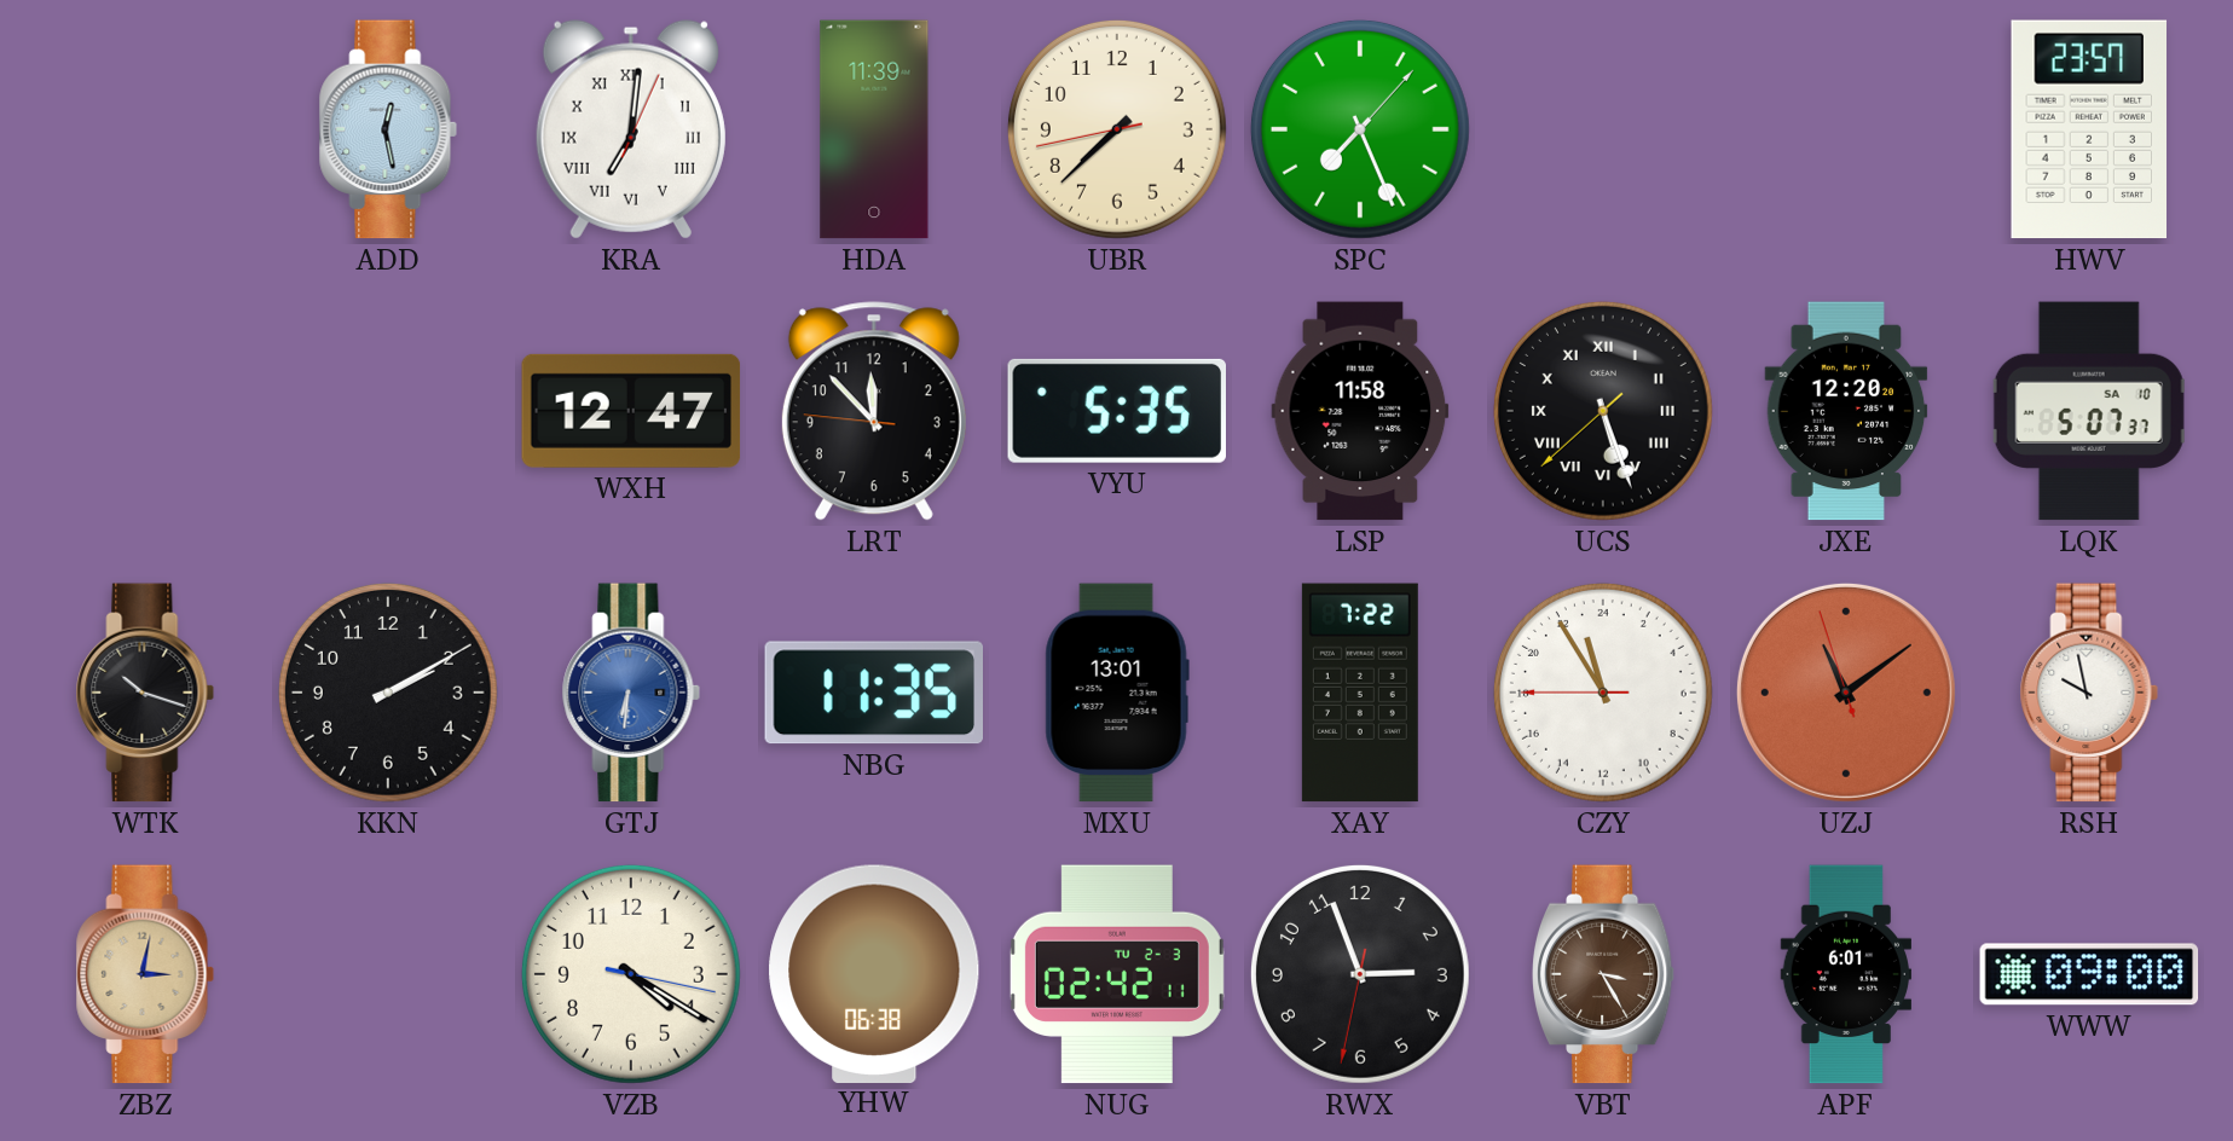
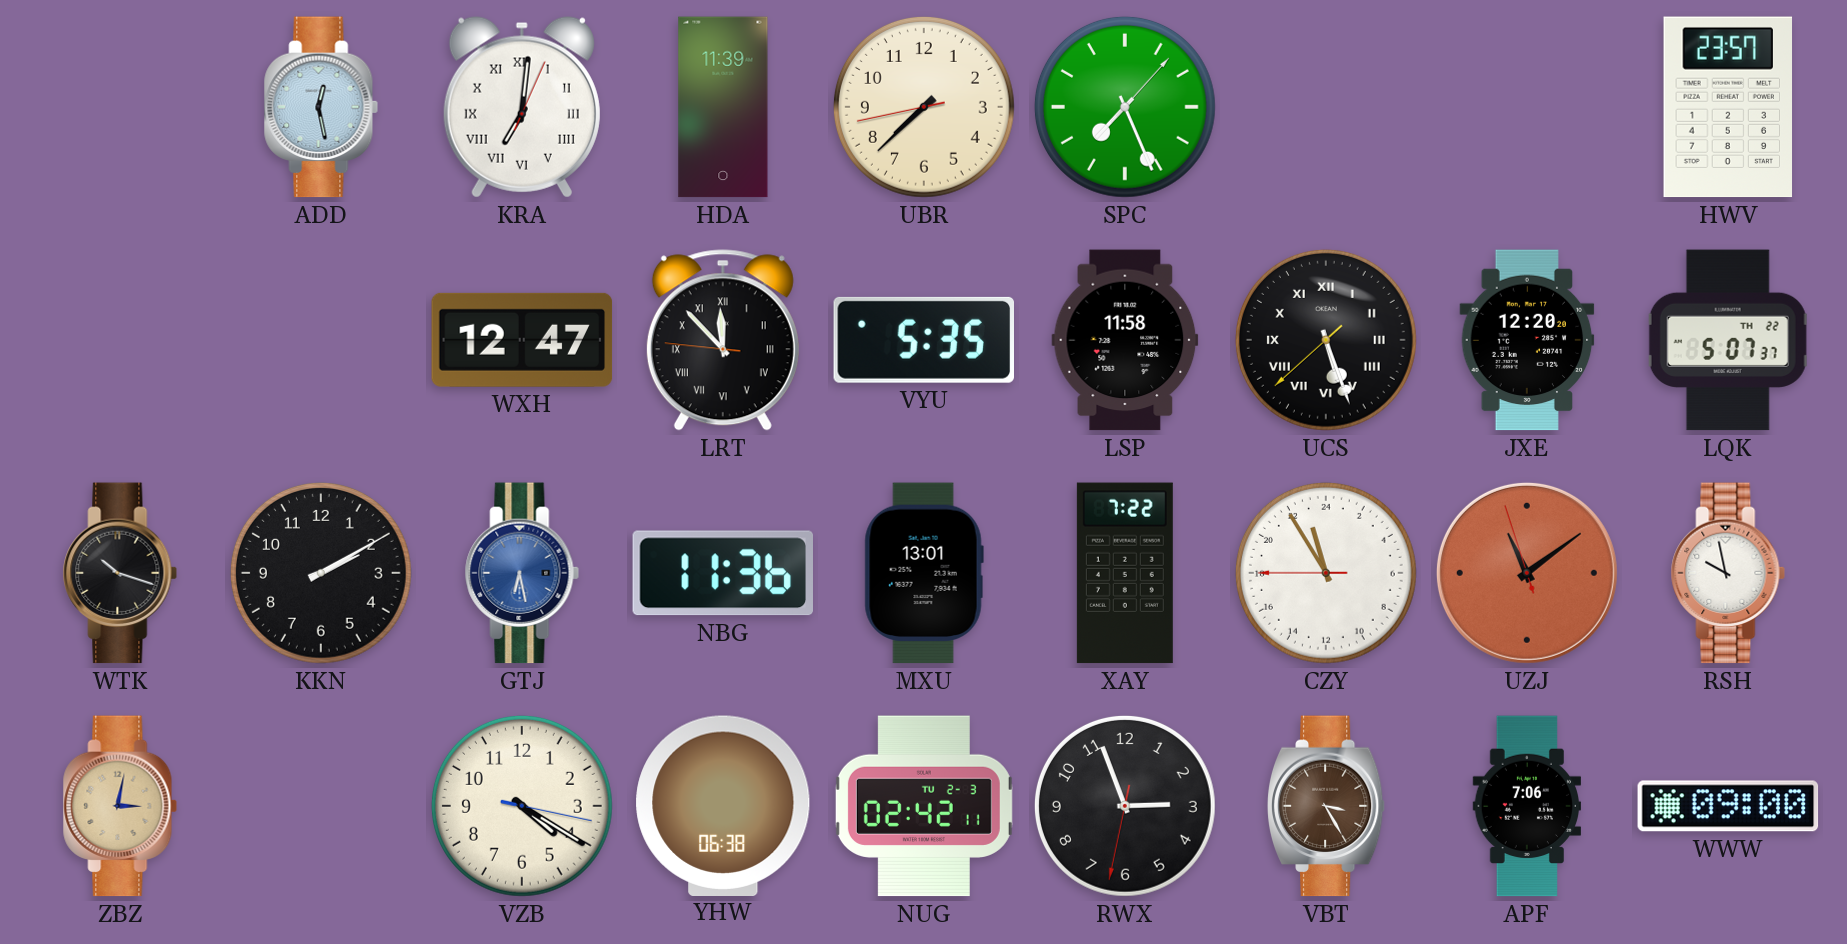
LRT numerals: Arabic -> Roman
LQK date: SA 10 -> TH 22
GTJ: 6:31 -> 6:28
NBG: 11:35 -> 11:36
APF: 6:01 -> 7:06
